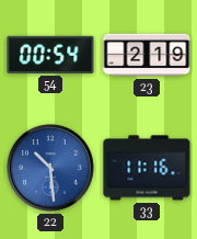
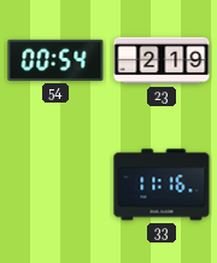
22: 10:29 -> none
